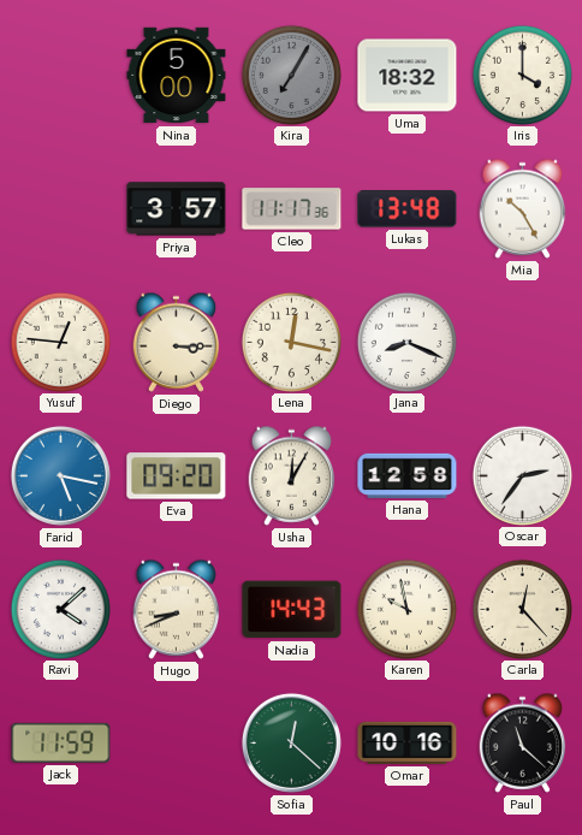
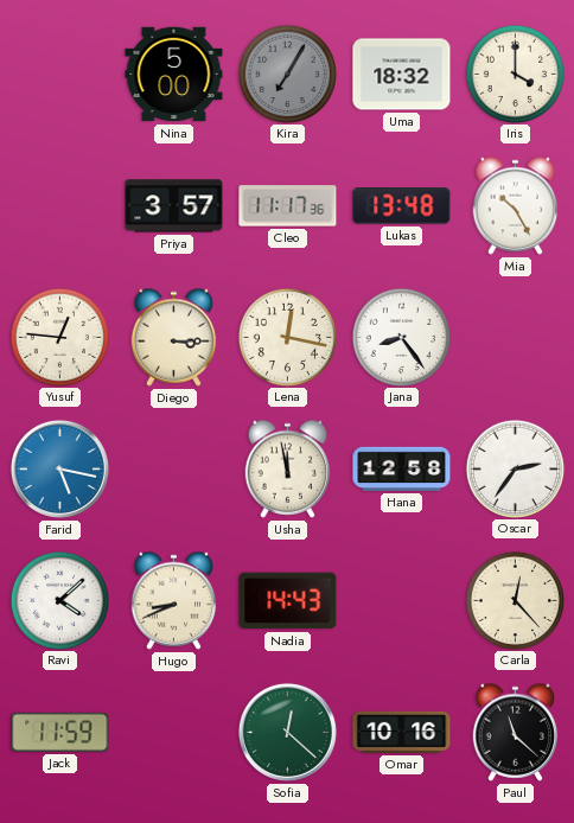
Jana: 8:19 -> 8:24
Eva: 09:20 -> none
Usha: 12:05 -> 11:58
Karen: 9:58 -> none
